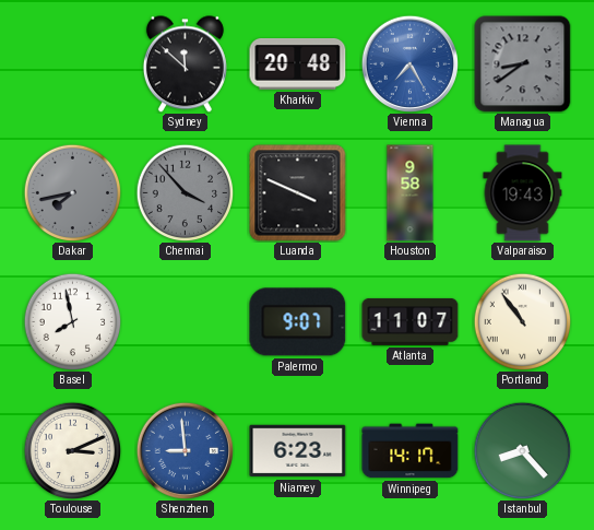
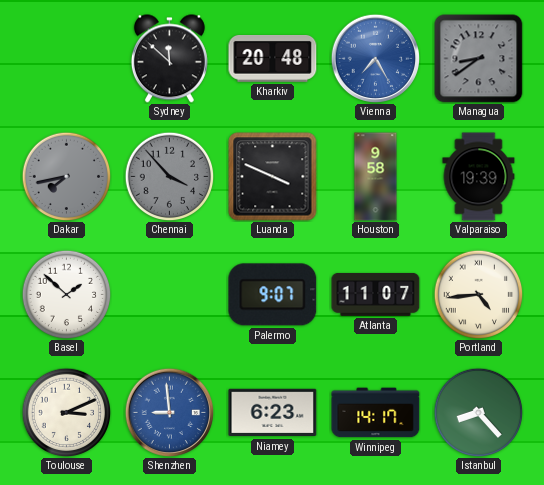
Valparaiso: 19:43 -> 19:39
Basel: 7:58 -> 1:52
Portland: 10:54 -> 4:44
